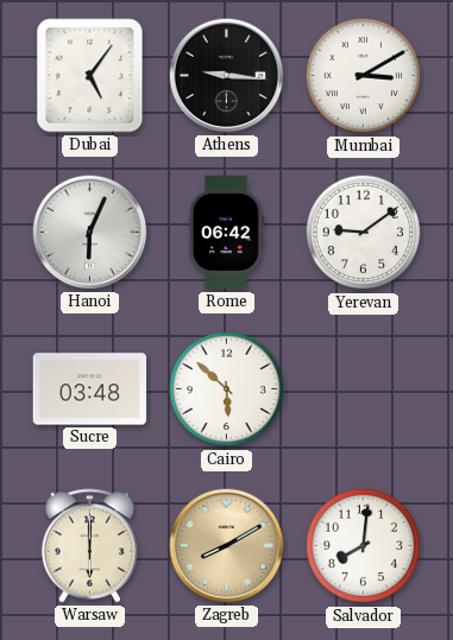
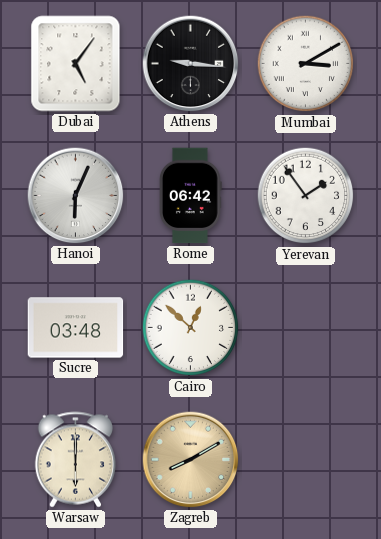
Yerevan: 9:09 -> 1:54
Cairo: 5:52 -> 12:52
Salvador: 8:01 -> none
